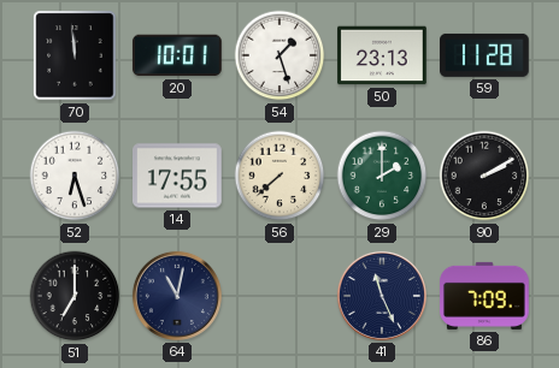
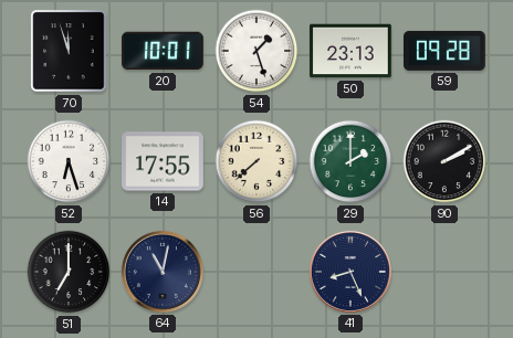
70: 11:59 -> 11:57
59: 11:28 -> 09:28
41: 11:26 -> 8:26
86: 7:09 -> none
